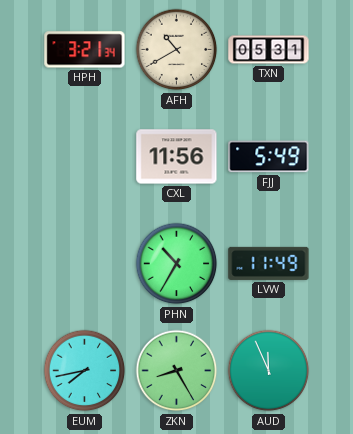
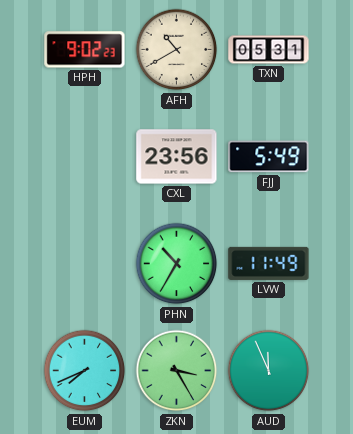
HPH: 3:21 -> 9:02
CXL: 11:56 -> 23:56
EUM: 7:43 -> 7:41
ZKN: 8:25 -> 3:25
